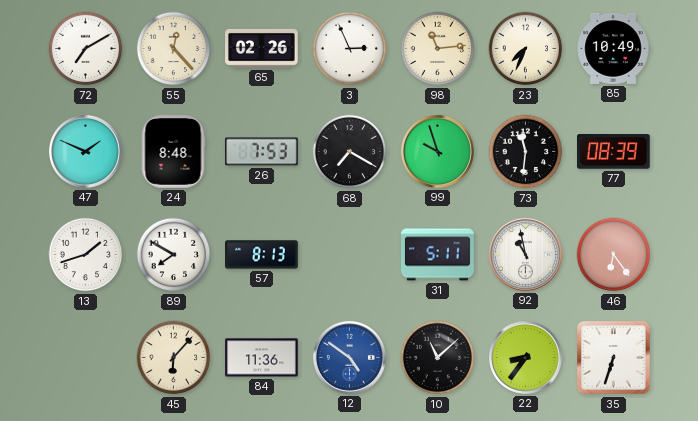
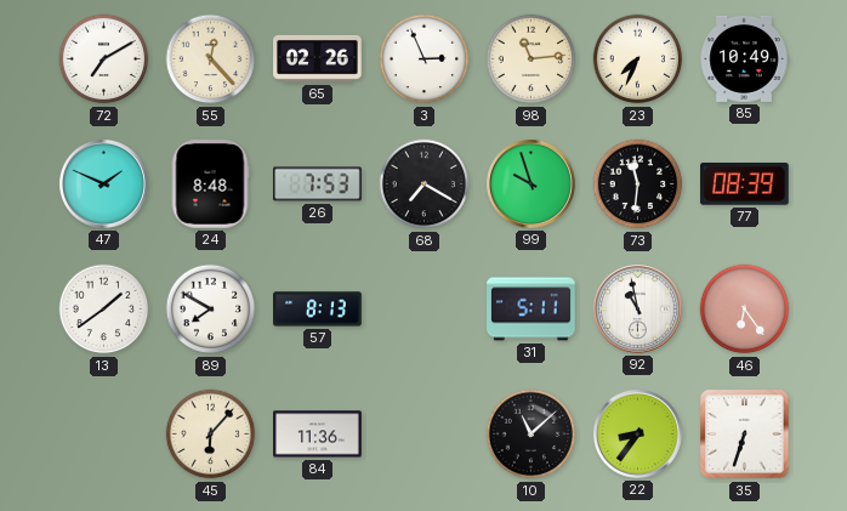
13: 1:42 -> 1:39
12: 4:51 -> none
